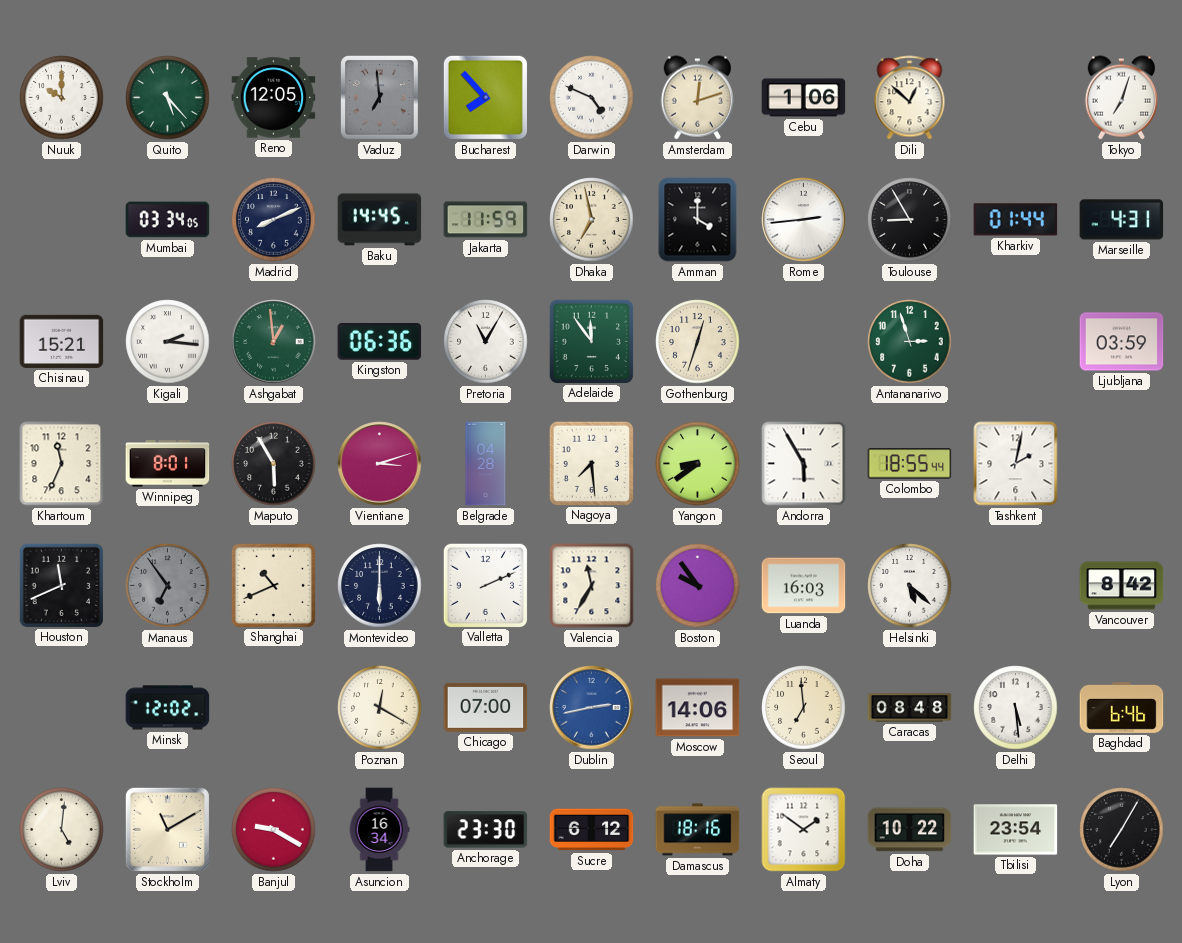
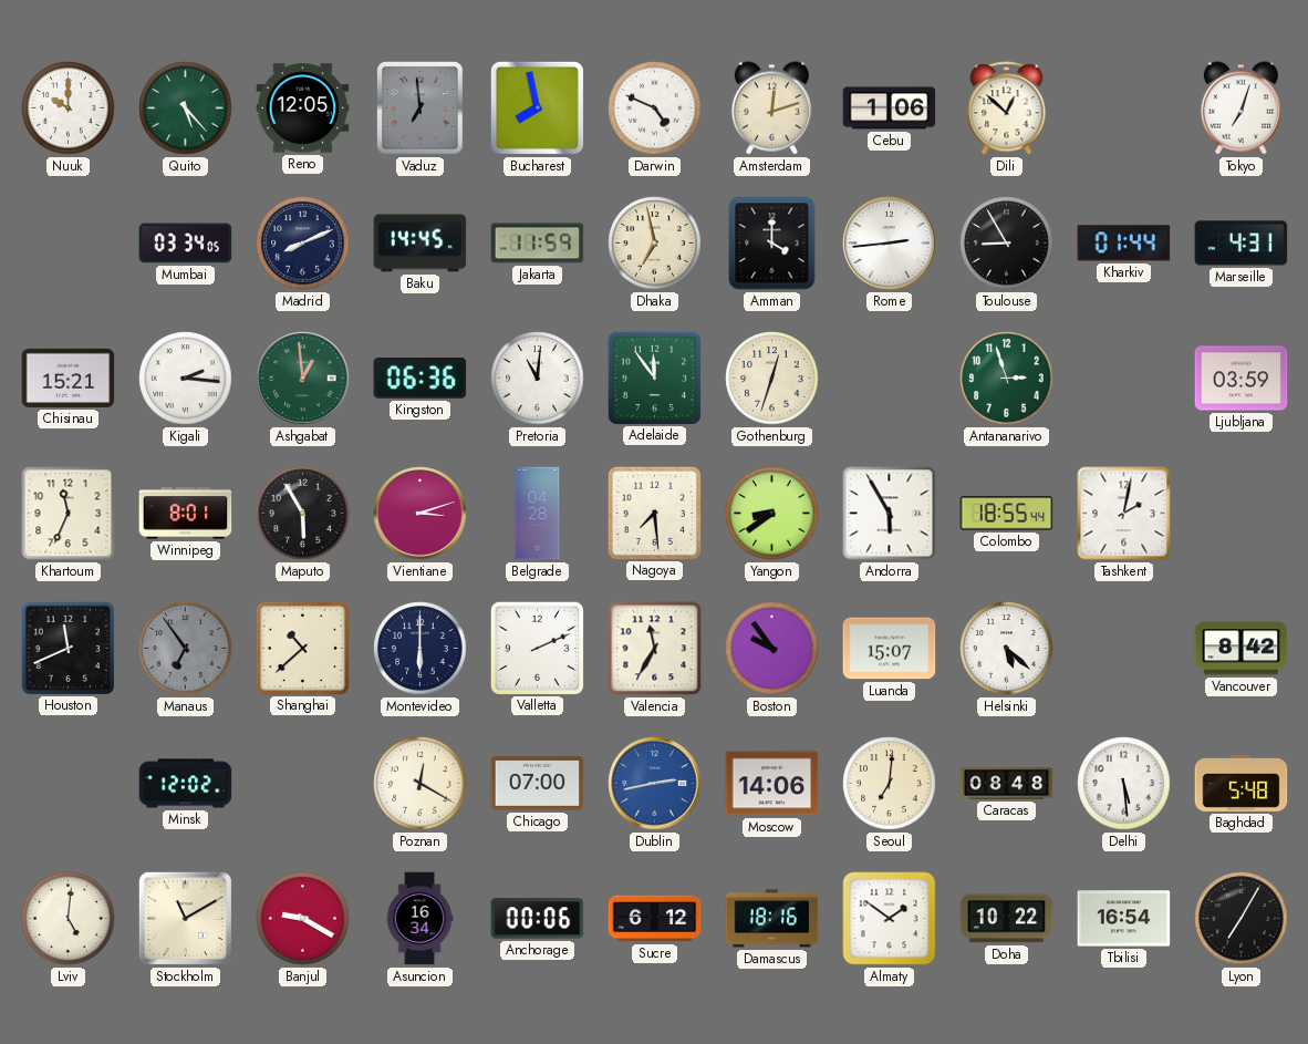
Bucharest: 7:53 -> 7:58
Pretoria: 11:05 -> 11:01
Shanghai: 10:41 -> 10:38
Luanda: 16:03 -> 15:07
Seoul: 6:59 -> 7:01
Baghdad: 6:46 -> 5:48
Anchorage: 23:30 -> 00:06
Tbilisi: 23:54 -> 16:54
